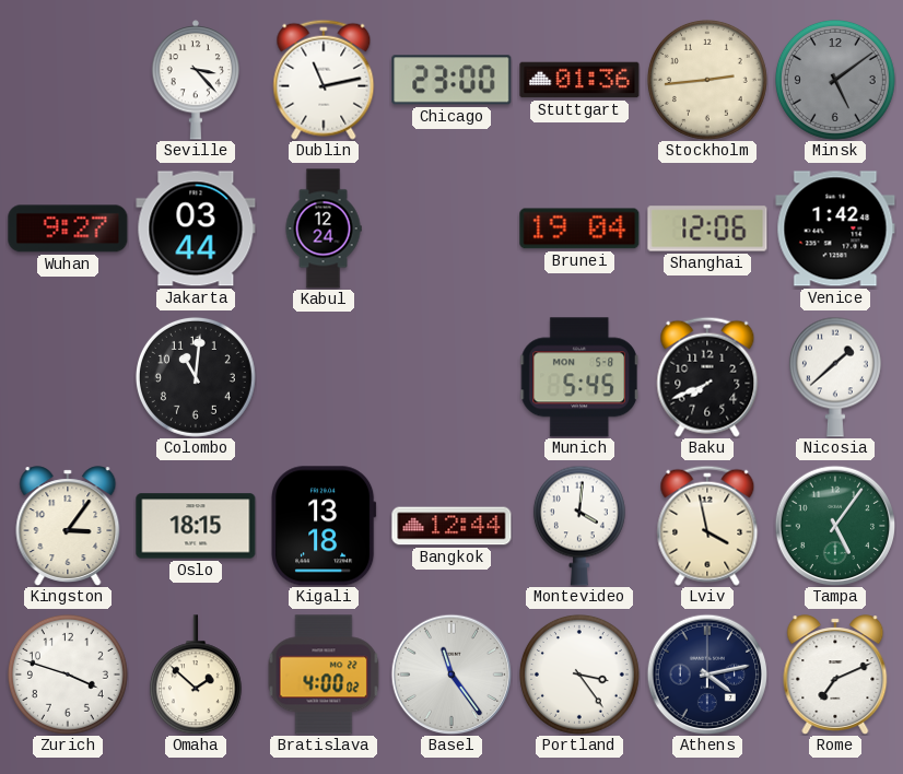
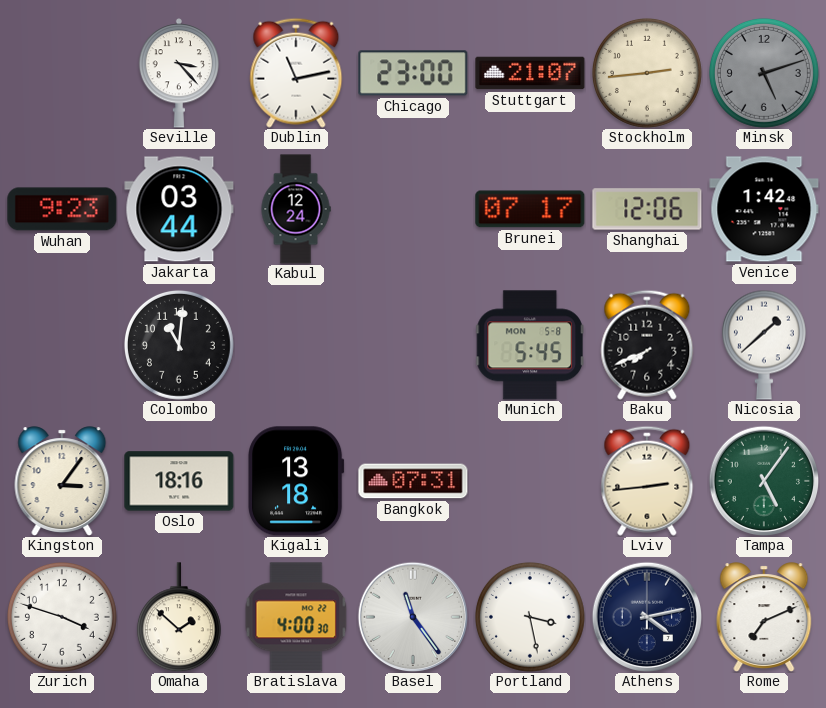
Stuttgart: 01:36 -> 21:07
Minsk: 5:09 -> 5:12
Wuhan: 9:27 -> 9:23
Brunei: 19:04 -> 07:17
Oslo: 18:15 -> 18:16
Bangkok: 12:44 -> 07:31
Montevideo: 4:01 -> none
Lviv: 3:58 -> 2:44
Bratislava: 4:00:02 -> 4:00:30
Portland: 3:24 -> 3:28
